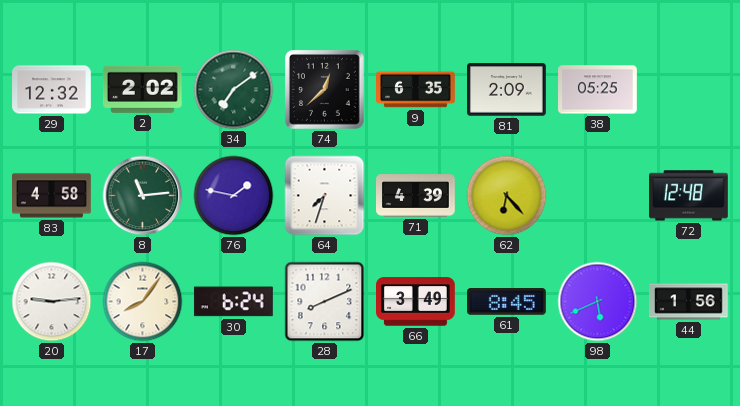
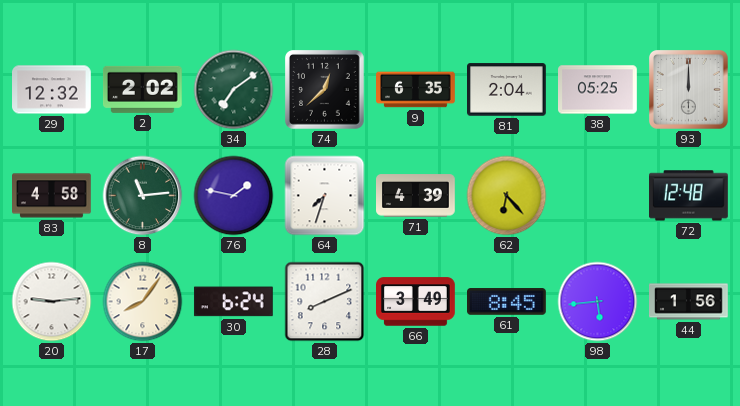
81: 2:09 -> 2:04
93: none -> 12:00
98: 5:41 -> 5:44
